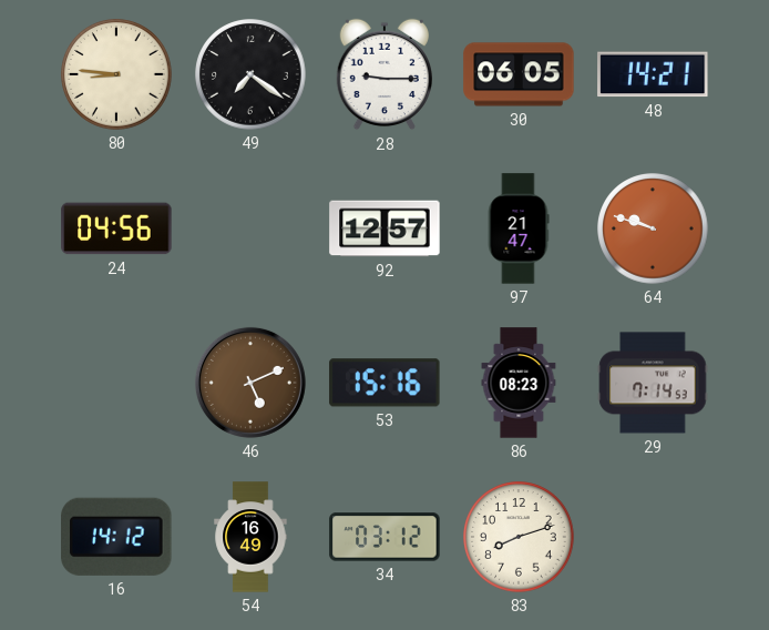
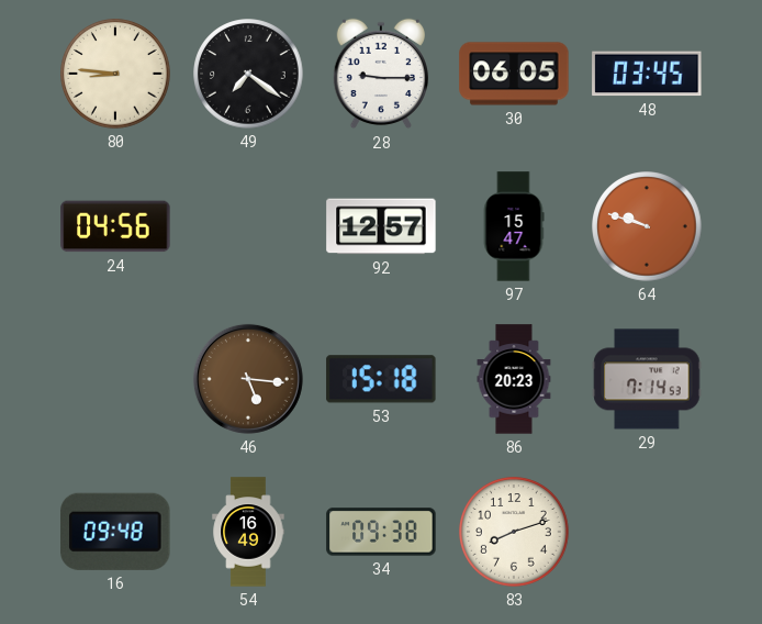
48: 14:21 -> 03:45
97: 21:47 -> 15:47
46: 5:11 -> 5:16
53: 15:16 -> 15:18
86: 08:23 -> 20:23
16: 14:12 -> 09:48
34: 03:12 -> 09:38
